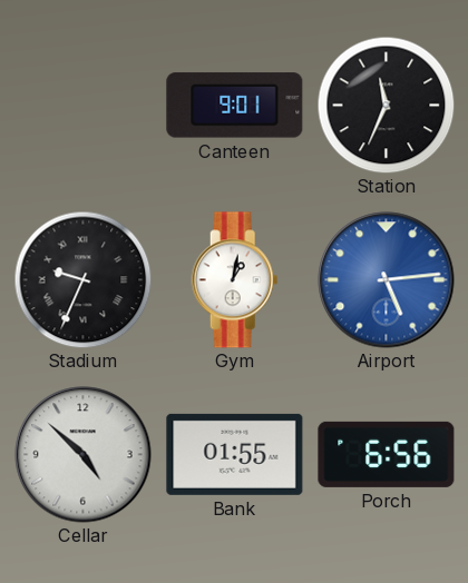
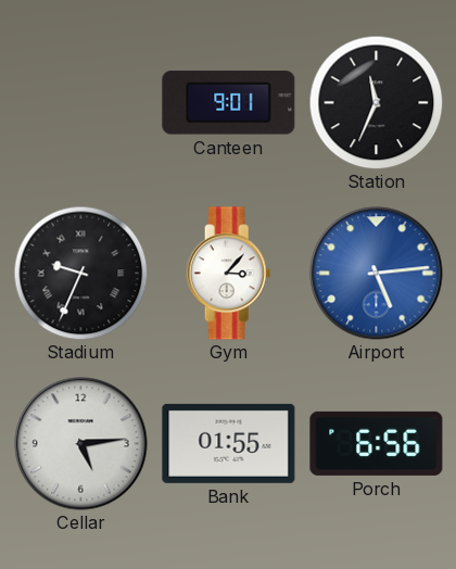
Gym: 1:02 -> 3:07
Cellar: 4:52 -> 5:14
